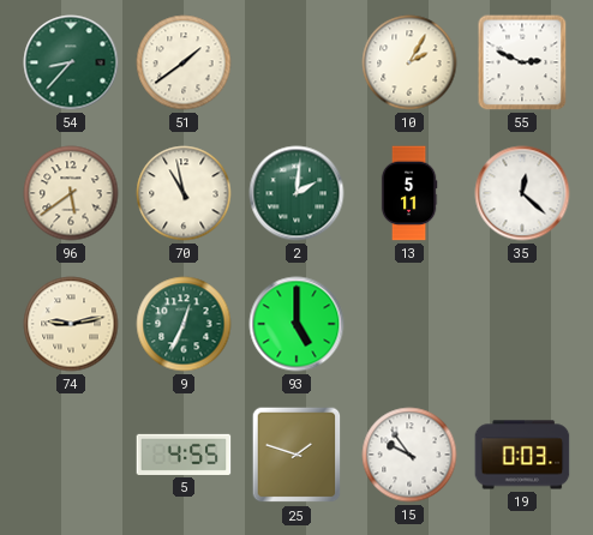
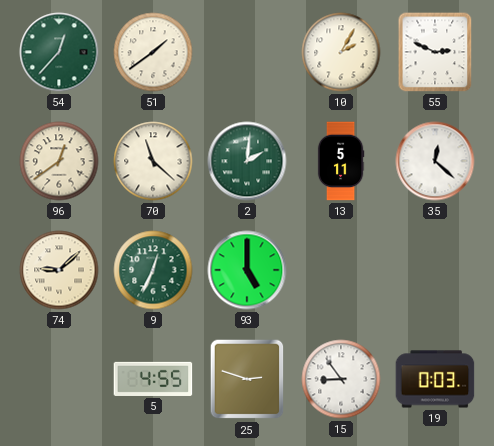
54: 8:37 -> 12:37
96: 5:39 -> 12:39
70: 10:58 -> 11:22
74: 9:13 -> 9:08
25: 1:48 -> 2:48
15: 9:54 -> 8:54
